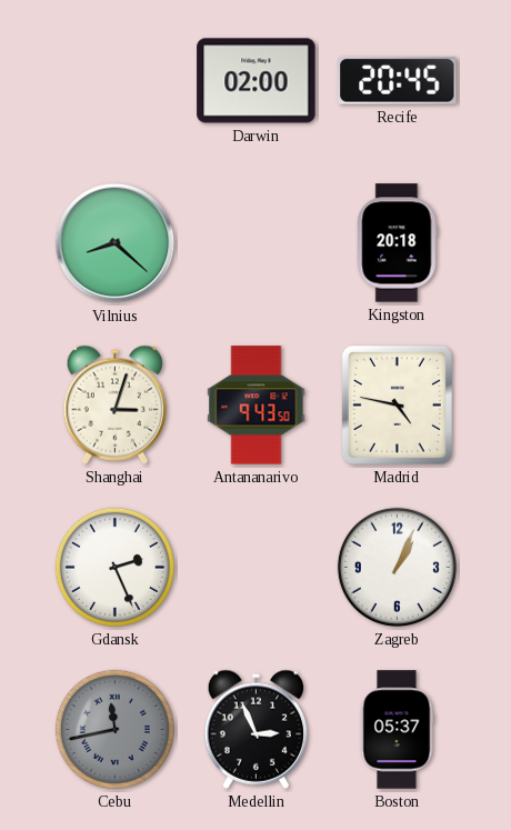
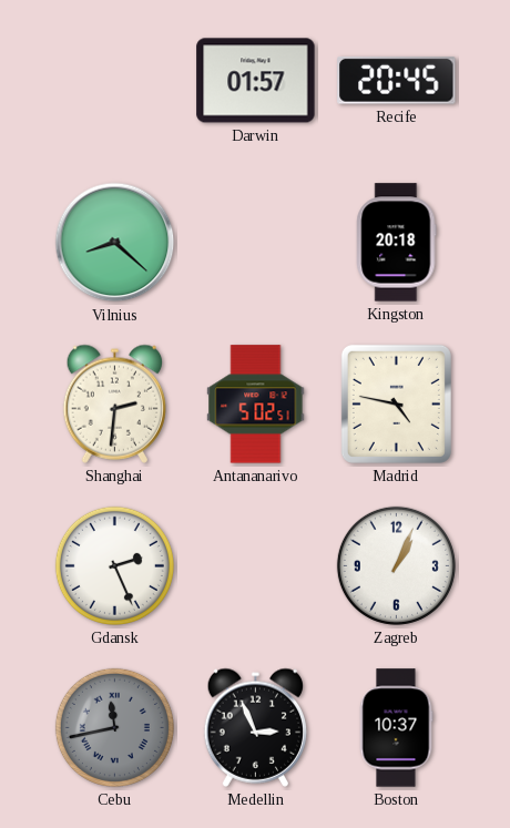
Darwin: 02:00 -> 01:57
Shanghai: 3:03 -> 2:31
Antananarivo: 9:43 -> 5:02
Boston: 05:37 -> 10:37
